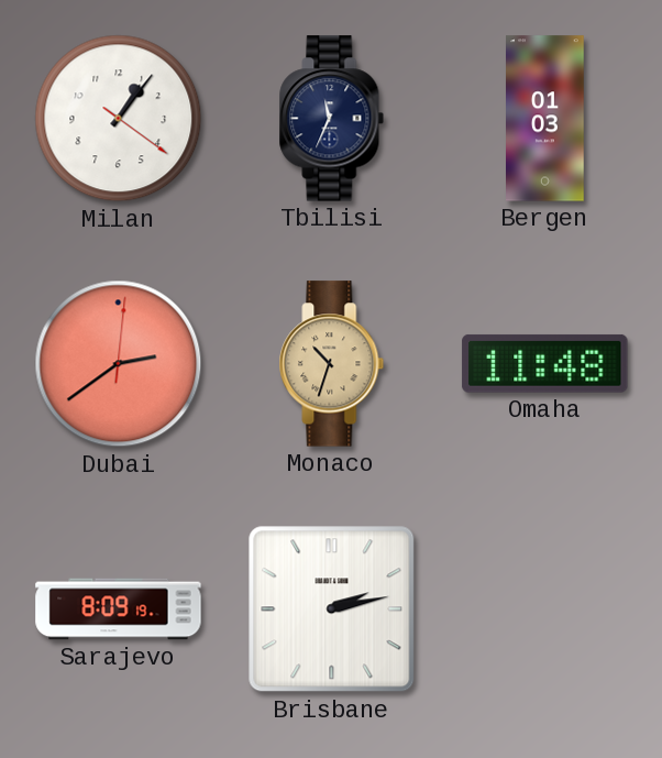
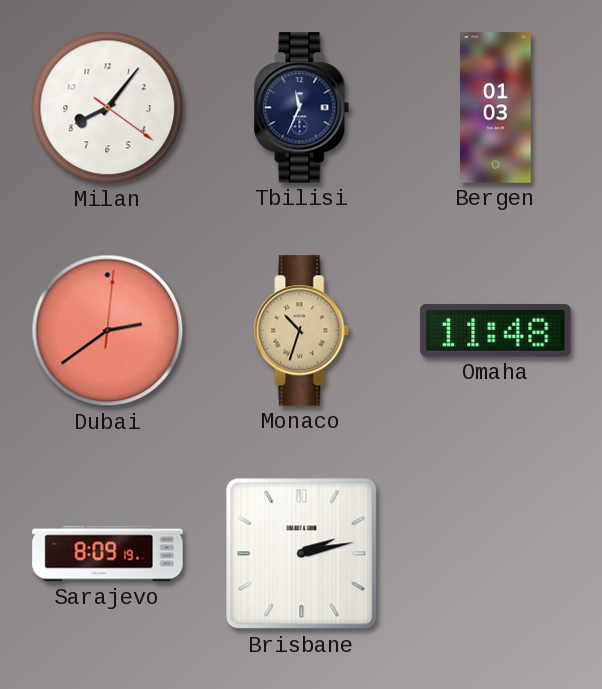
Milan: 1:06 -> 8:06
